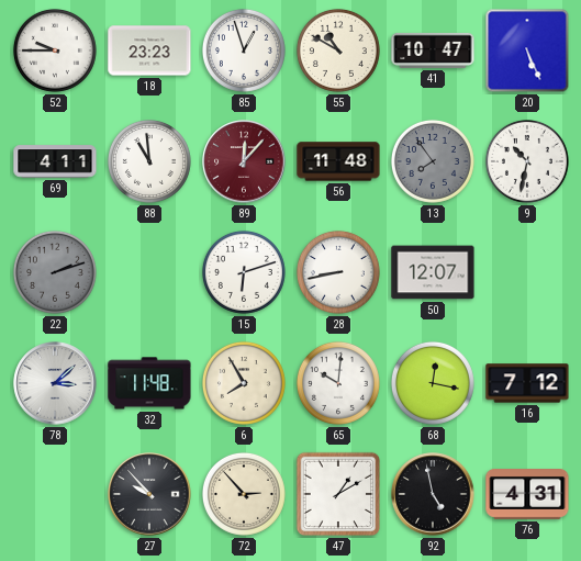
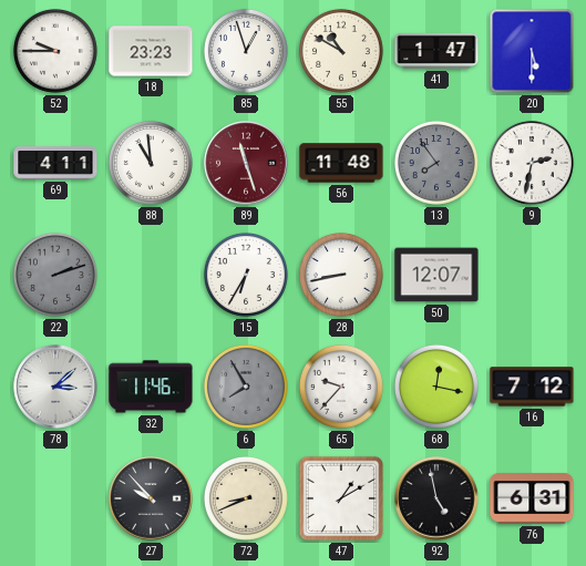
41: 10:47 -> 1:47
20: 5:26 -> 5:30
89: 12:07 -> 11:27
9: 10:32 -> 2:32
15: 6:12 -> 6:35
32: 11:48 -> 11:46
6 dial: cream -> grey
65: 10:01 -> 9:37
72: 2:53 -> 8:41
76: 4:31 -> 6:31
